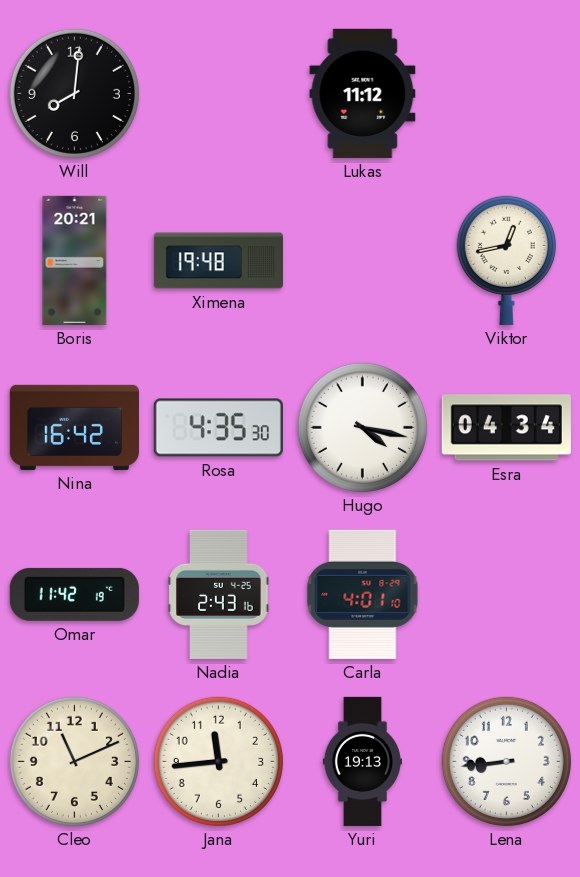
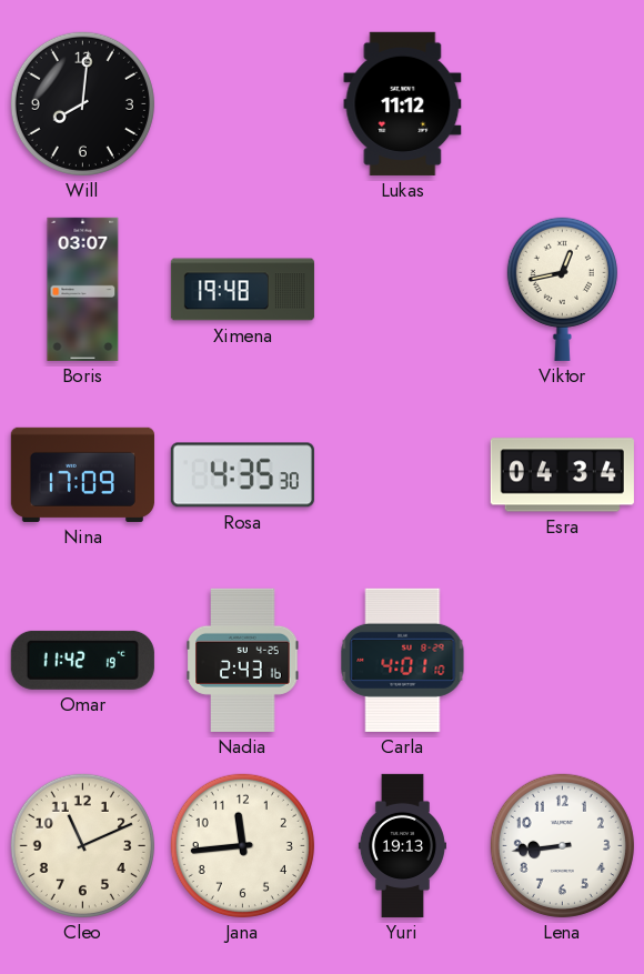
Boris: 20:21 -> 03:07
Nina: 16:42 -> 17:09
Hugo: 4:17 -> none
